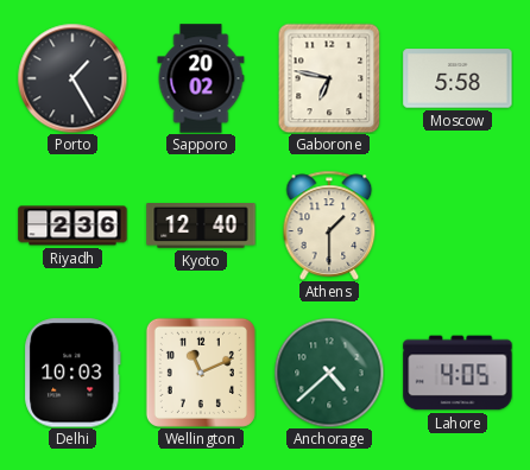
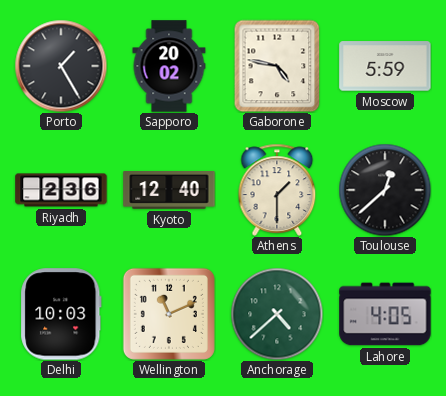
Gaborone: 6:47 -> 4:47
Moscow: 5:58 -> 5:59
Toulouse: none -> 12:38
